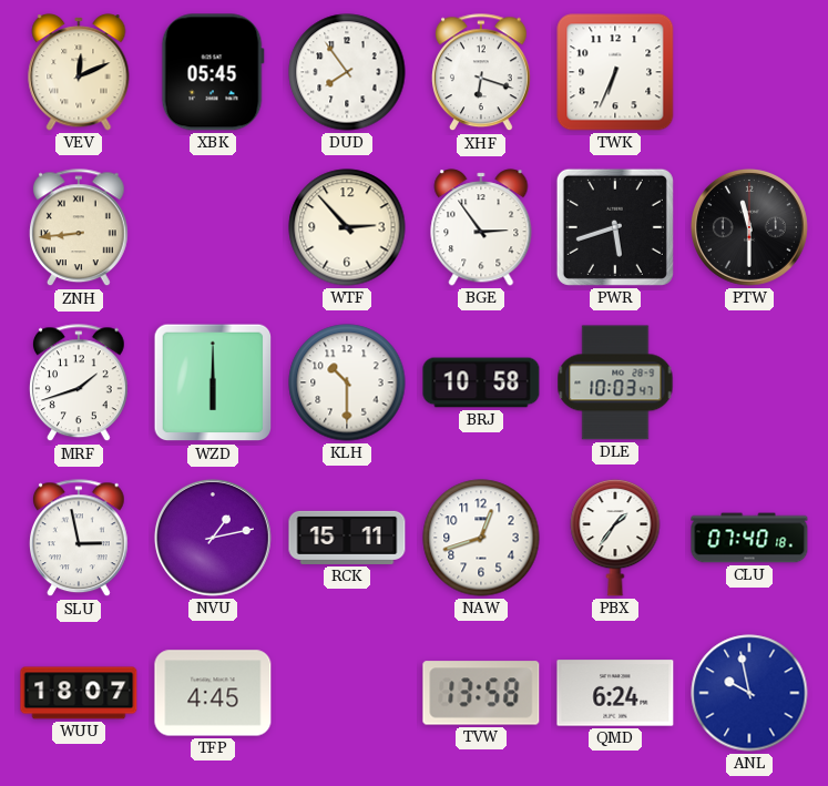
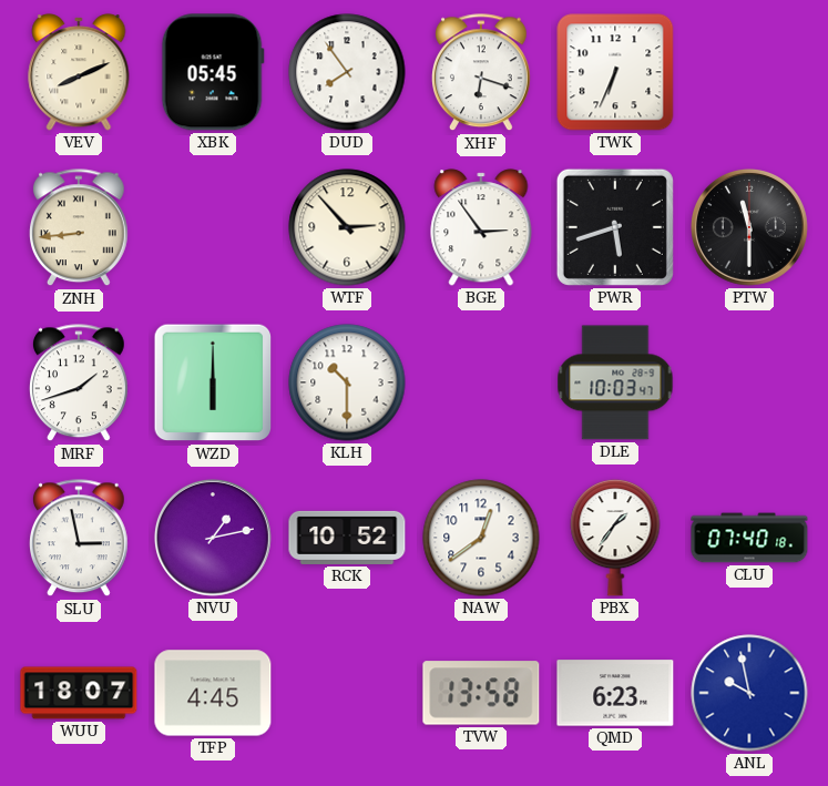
VEV: 12:11 -> 8:11
BRJ: 10:58 -> none
RCK: 15:11 -> 10:52
NAW: 12:42 -> 12:39
QMD: 6:24 -> 6:23
